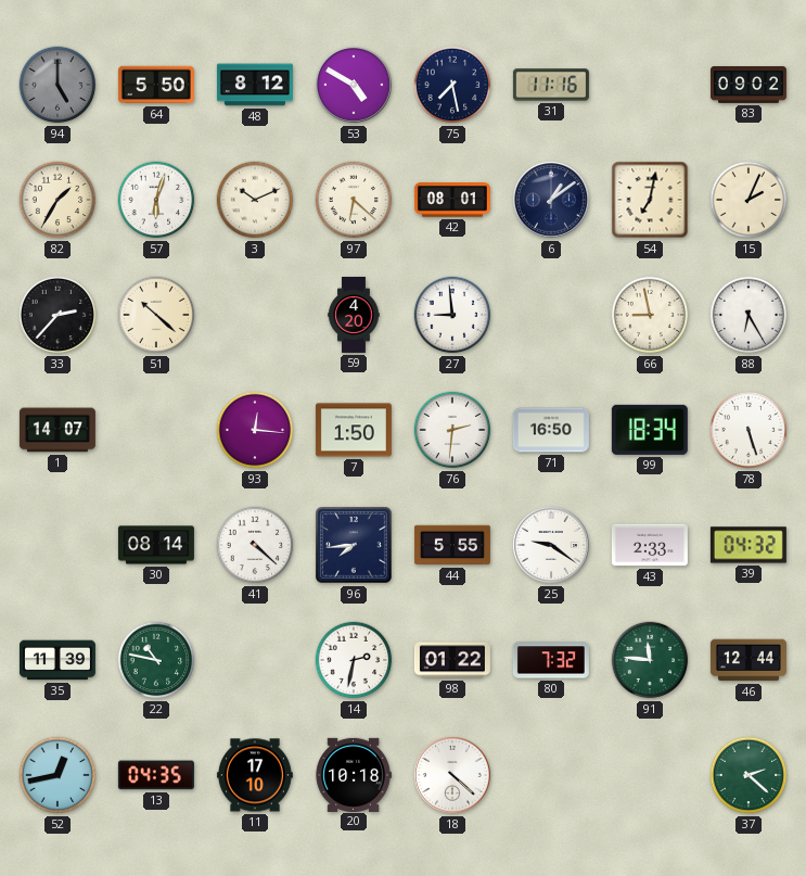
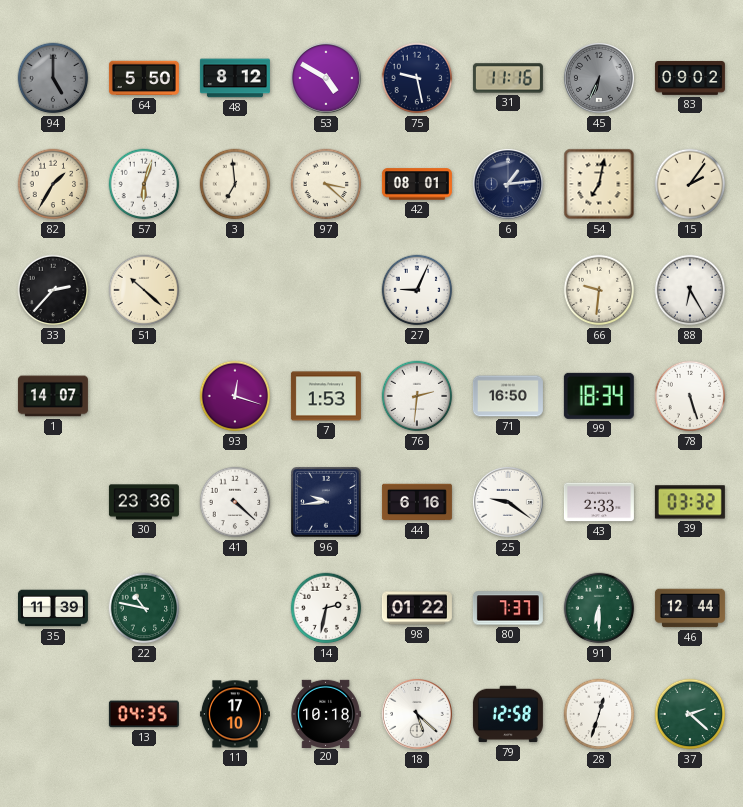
75: 7:28 -> 9:28
45: none -> 6:34
3: 10:11 -> 6:59
97: 6:22 -> 3:22
6: 1:09 -> 1:14
15: 2:04 -> 2:06
59: 4:20 -> none
27: 8:59 -> 9:04
66: 8:58 -> 9:31
93: 12:16 -> 12:18
7: 1:50 -> 1:53
30: 08:14 -> 23:36
96: 7:44 -> 9:44
44: 5:55 -> 6:16
39: 04:32 -> 03:32
80: 7:32 -> 7:37
91: 11:46 -> 6:30
52: 12:43 -> none
18: 4:22 -> 5:22
79: none -> 12:58
28: none -> 12:33
